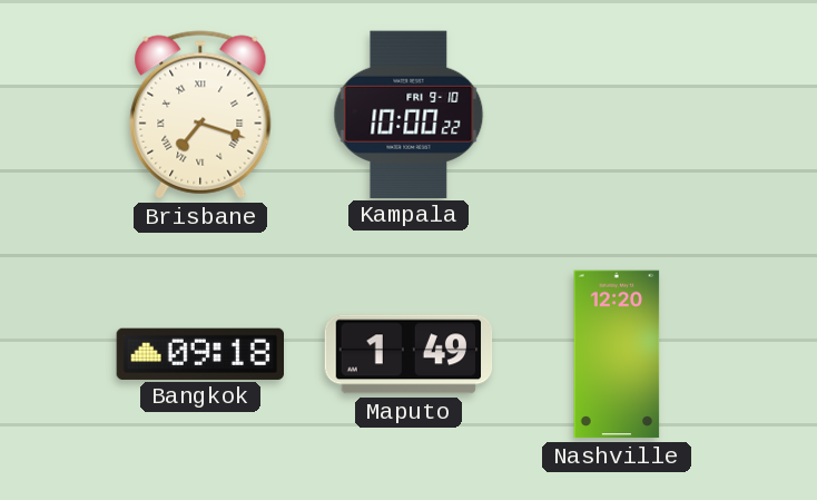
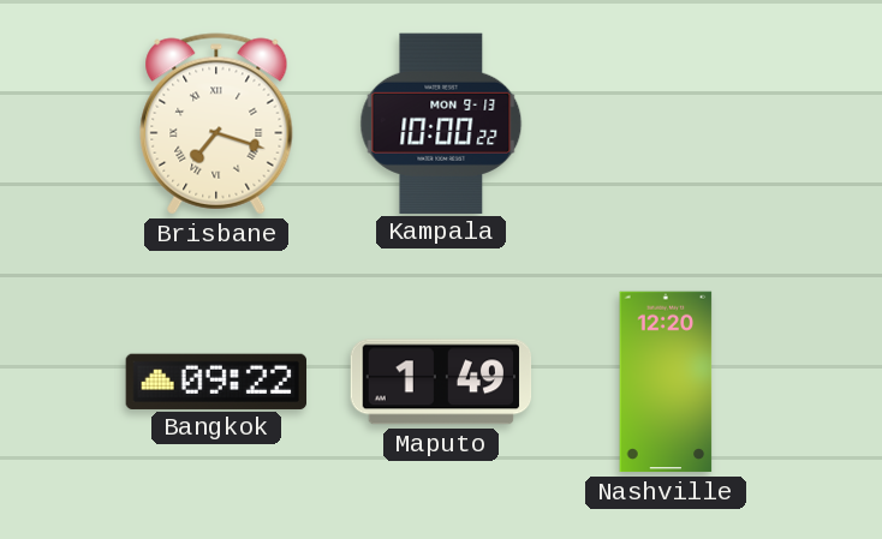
Kampala date: FRI 9-10 -> MON 9-13
Bangkok: 09:18 -> 09:22
